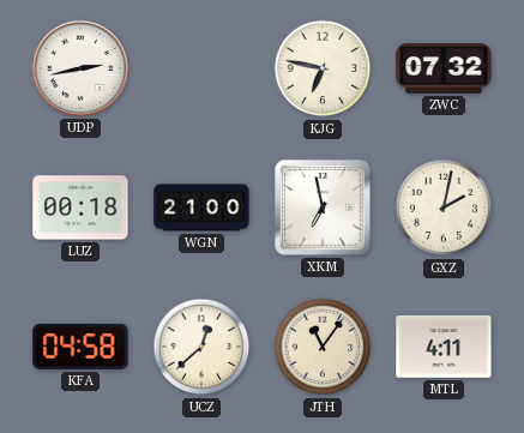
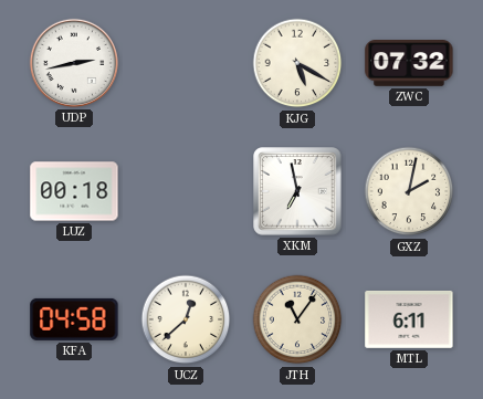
KJG: 6:47 -> 5:20
WGN: 21:00 -> none
MTL: 4:11 -> 6:11
